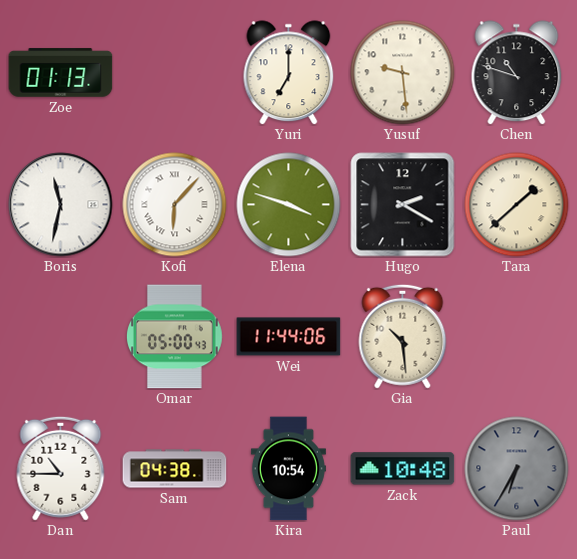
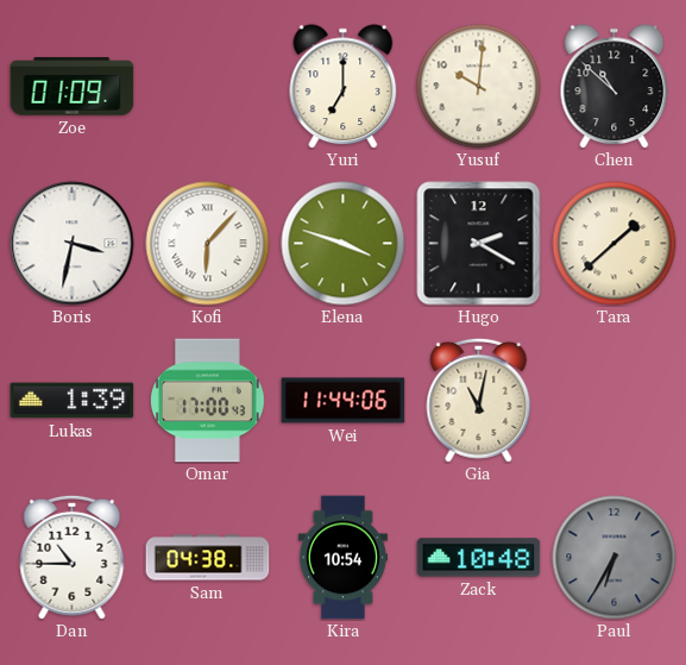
Zoe: 01:13 -> 01:09
Yusuf: 9:29 -> 10:01
Chen: 10:48 -> 10:52
Boris: 11:32 -> 3:32
Lukas: none -> 1:39
Omar: 05:00 -> 17:00
Gia: 10:29 -> 11:02
